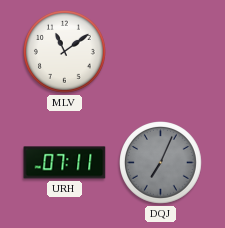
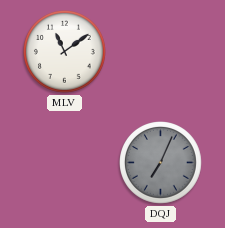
URH: 07:11 -> none
